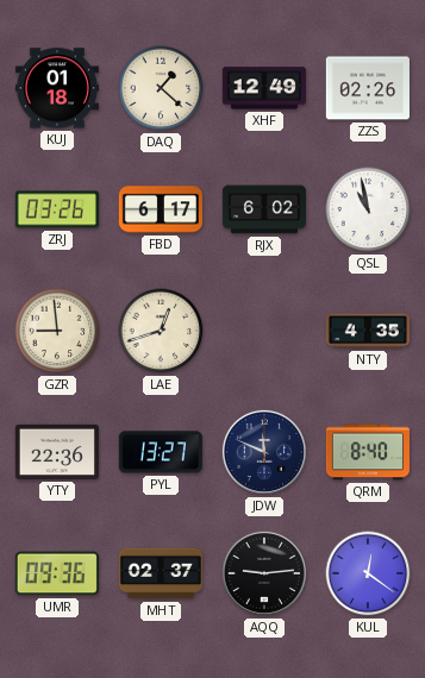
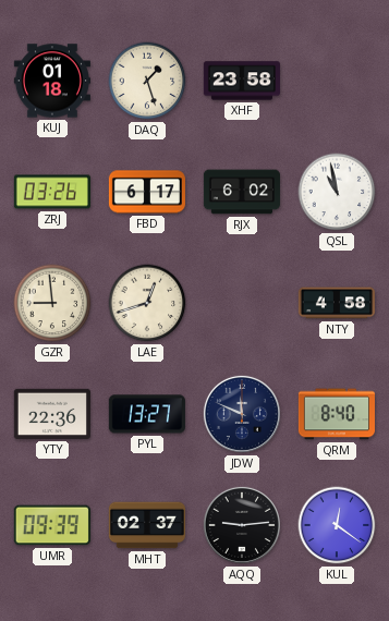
DAQ: 1:22 -> 1:27
XHF: 12:49 -> 23:58
ZZS: 02:26 -> none
NTY: 4:35 -> 4:58
UMR: 09:36 -> 09:39
